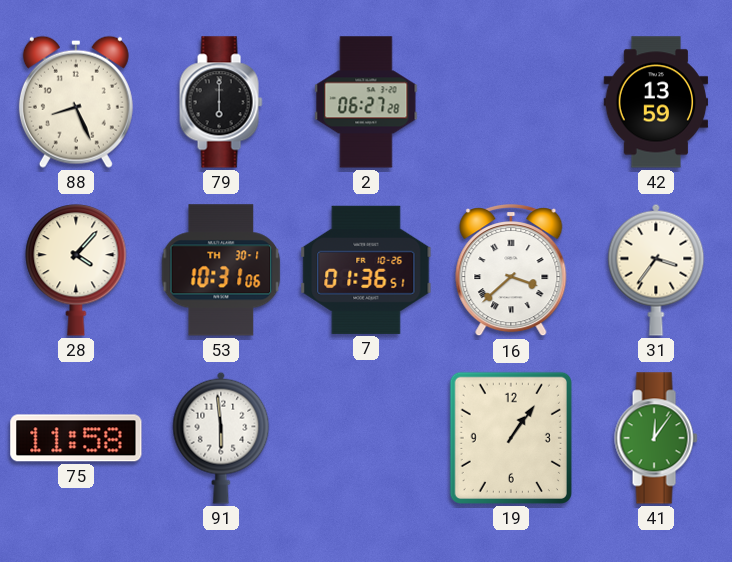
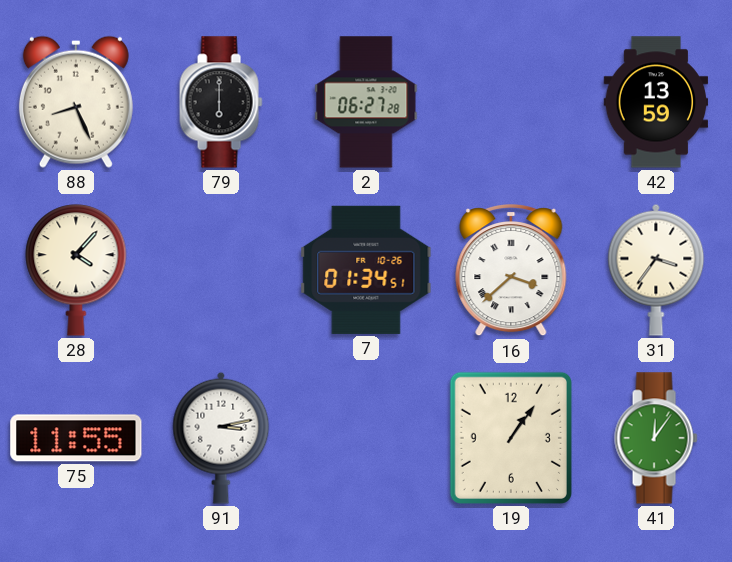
53: 10:31 -> none
7: 01:36 -> 01:34
75: 11:58 -> 11:55
91: 5:59 -> 3:13
